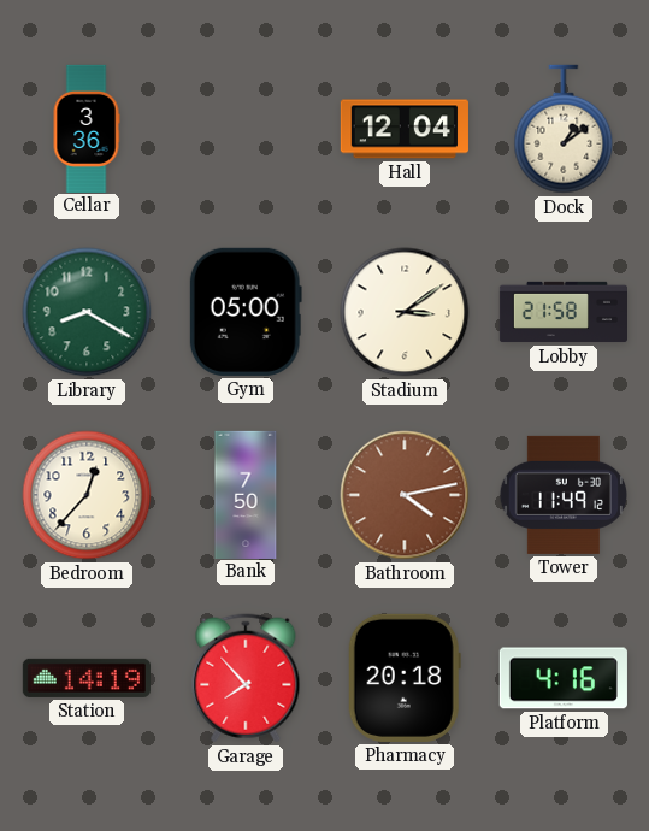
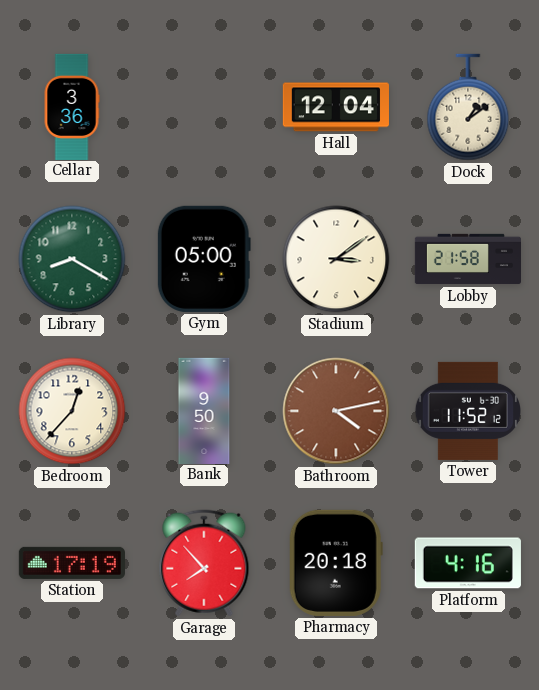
Bank: 7:50 -> 9:50
Tower: 11:49 -> 11:52
Station: 14:19 -> 17:19
